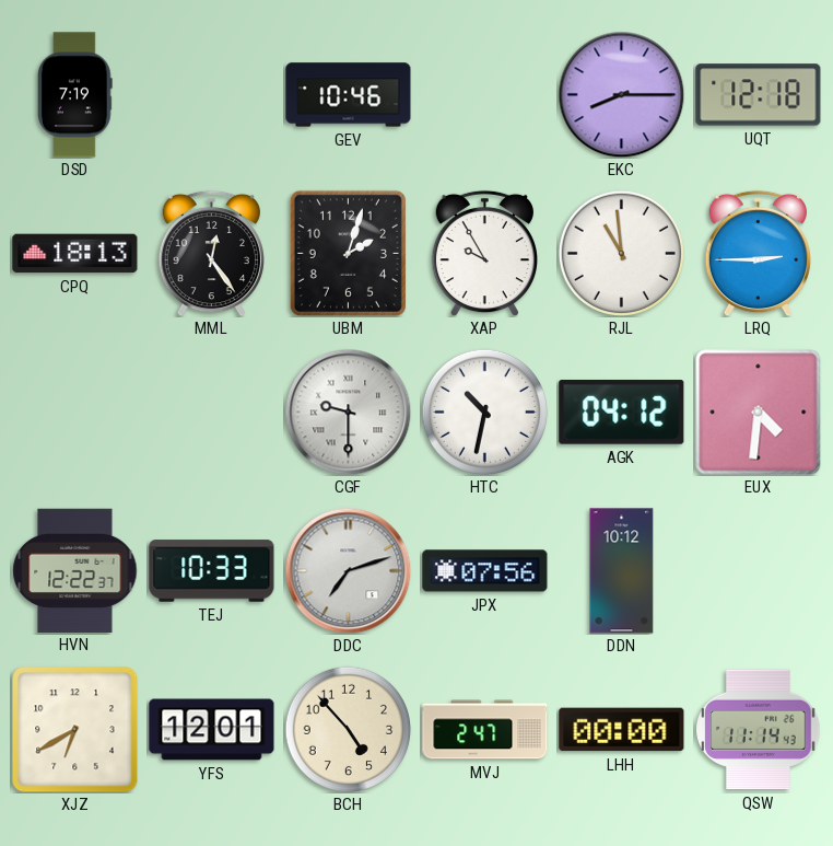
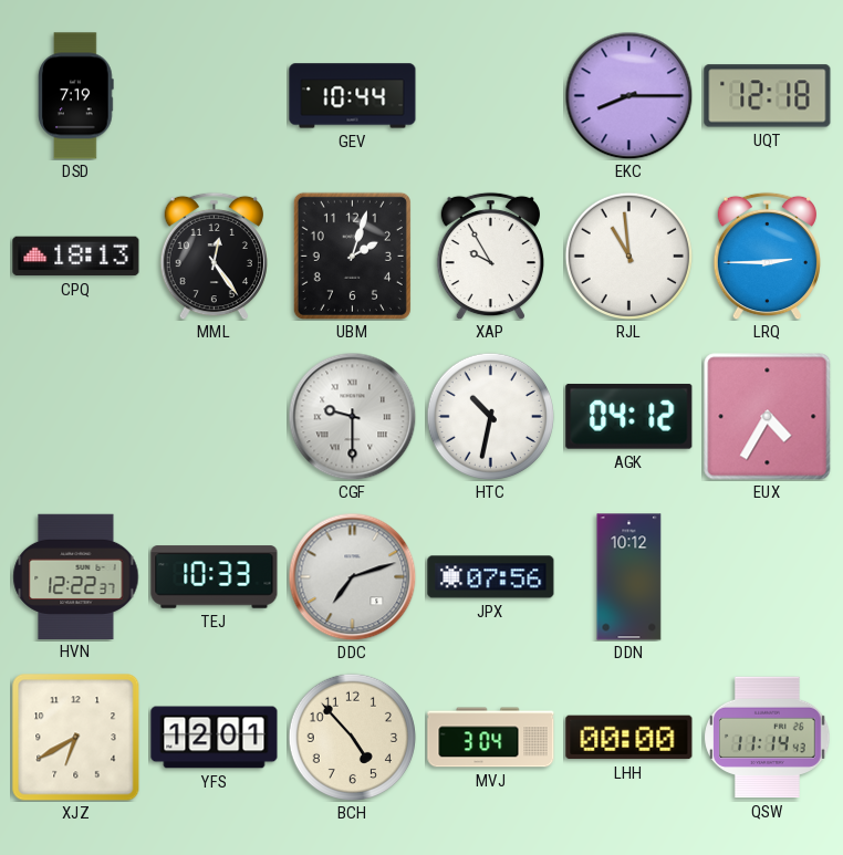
GEV: 10:46 -> 10:44
EUX: 4:31 -> 4:35
MVJ: 2:47 -> 3:04
